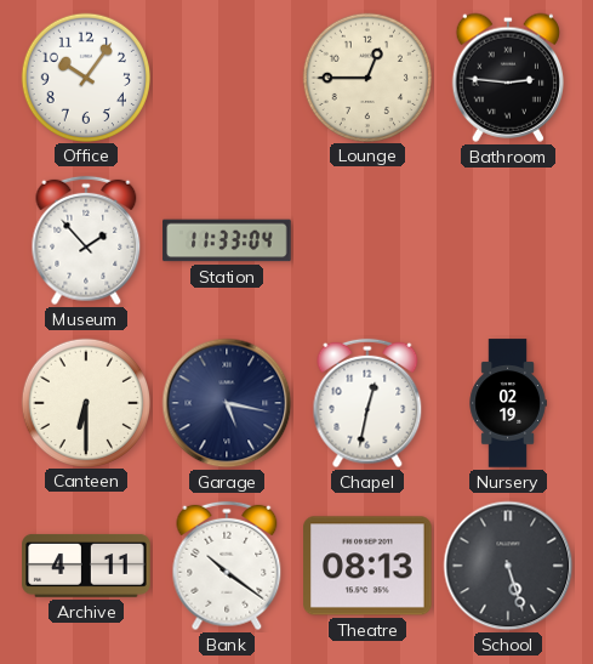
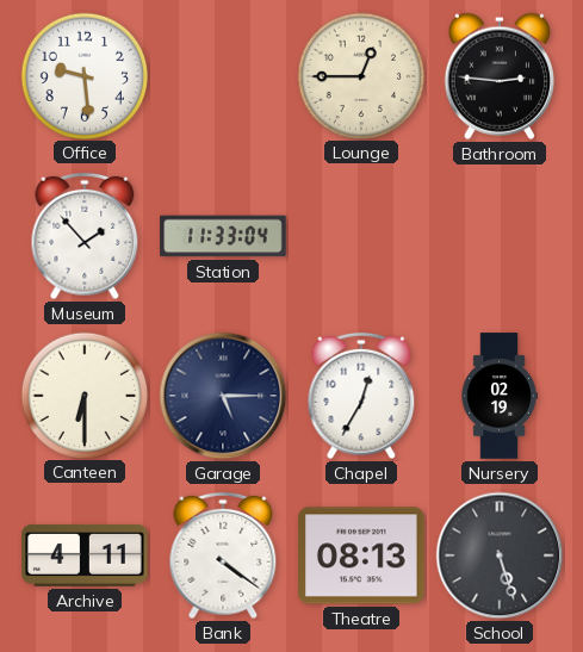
Office: 10:06 -> 9:29
Garage: 5:17 -> 5:15
Chapel: 12:32 -> 12:35
Bank: 10:21 -> 4:21
